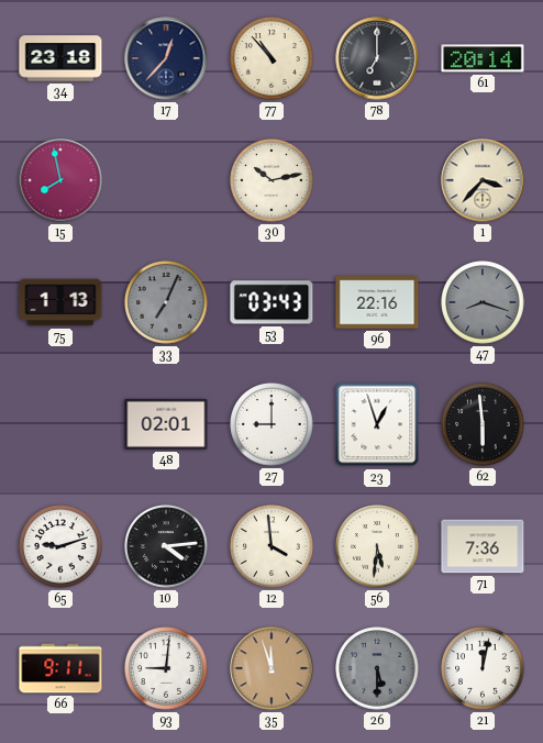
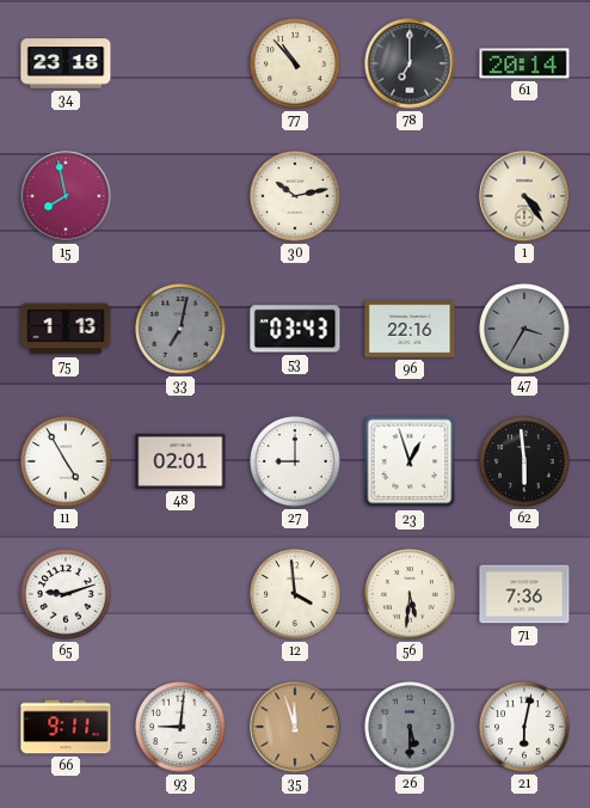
17: 12:37 -> none
1: 3:37 -> 4:24
33: 7:04 -> 7:02
47: 8:18 -> 3:35
11: none -> 4:55
10: 4:14 -> none
21: 12:02 -> 6:02
